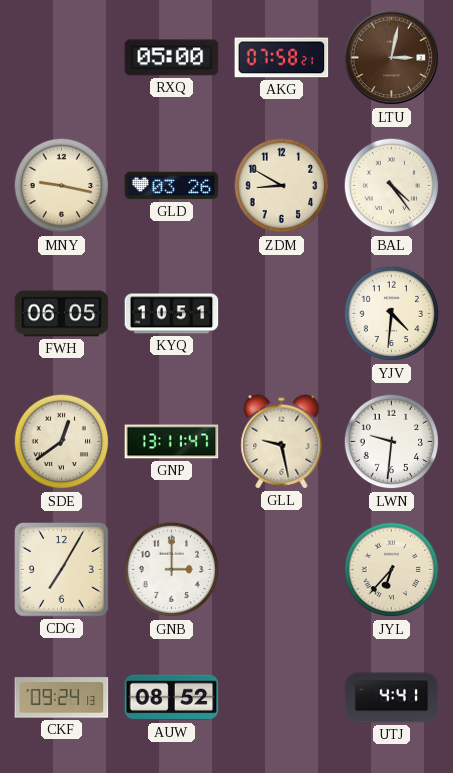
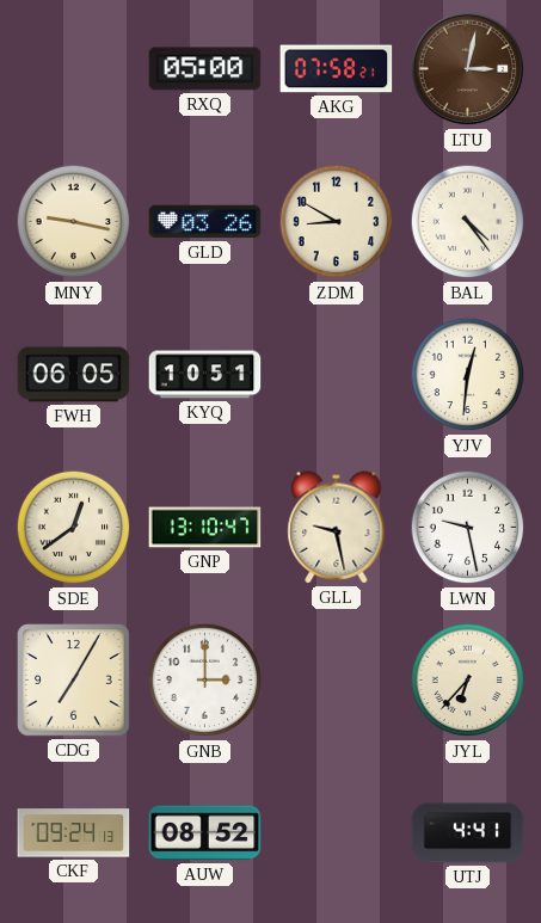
YJV: 4:31 -> 12:31
GNP: 13:11 -> 13:10
LWN: 9:31 -> 9:28
